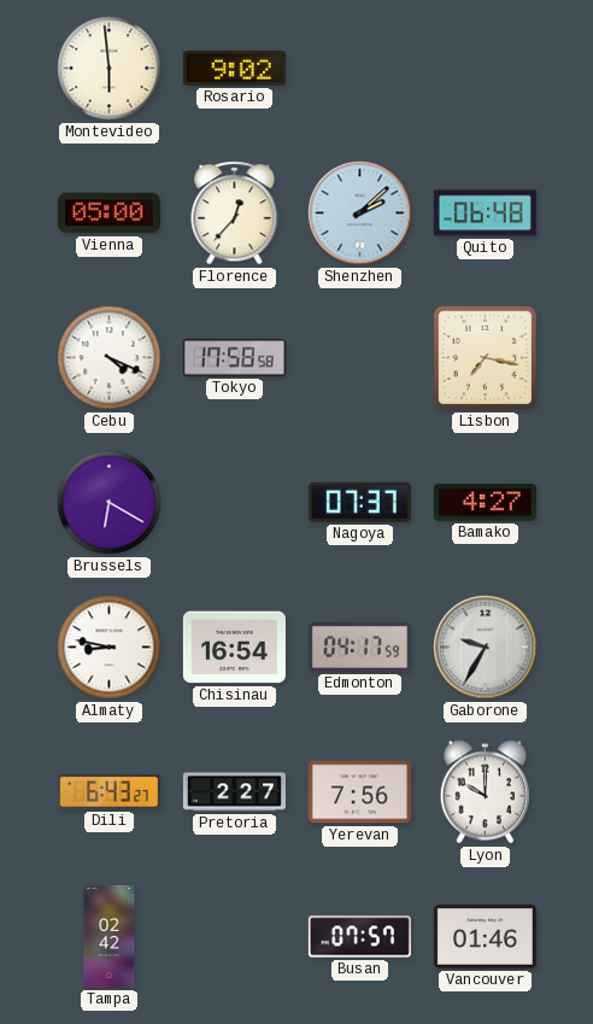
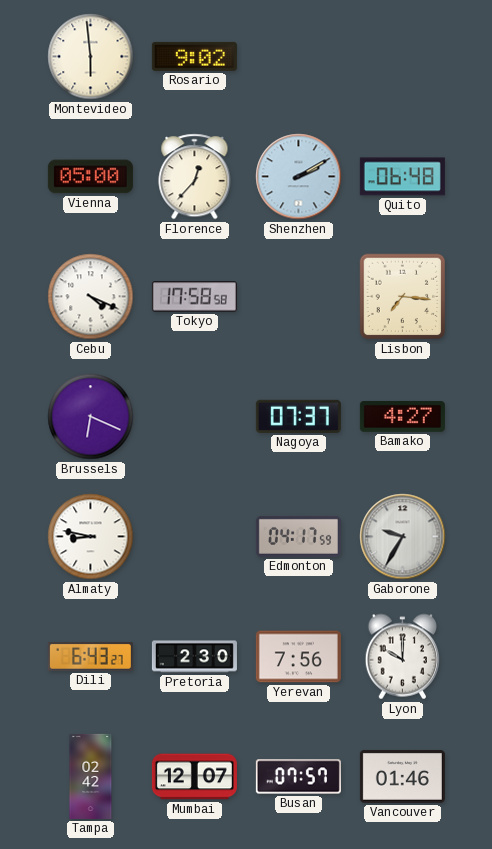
Shenzhen: 2:08 -> 2:10
Lisbon: 7:17 -> 7:16
Brussels: 6:20 -> 6:19
Chisinau: 16:54 -> none
Pretoria: 2:27 -> 2:30
Mumbai: none -> 12:07
